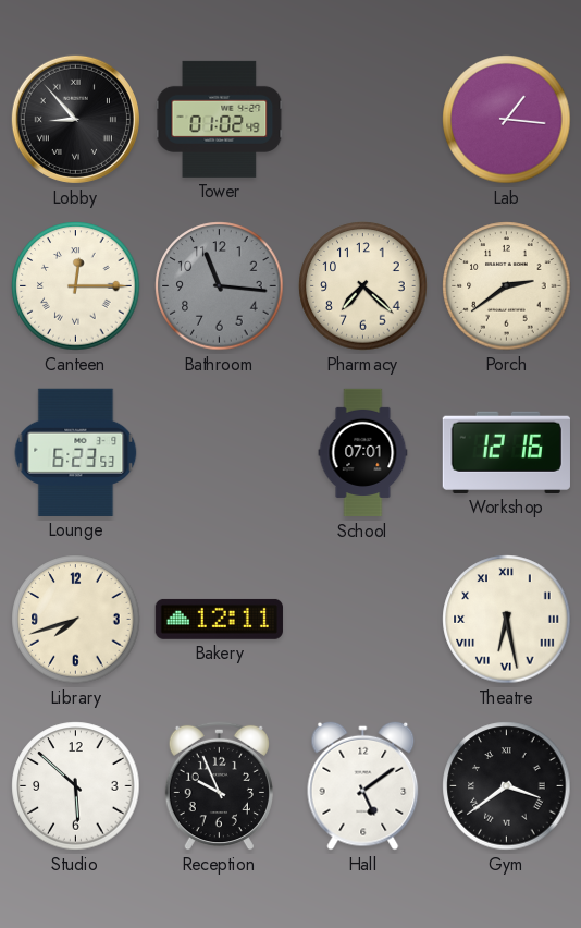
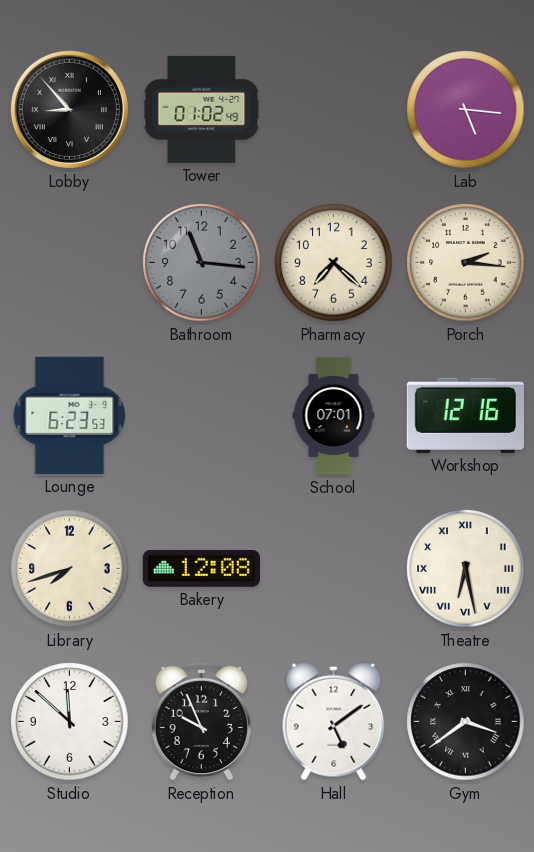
Lab: 1:16 -> 5:16
Canteen: 12:15 -> none
Porch: 2:39 -> 2:16
Bakery: 12:11 -> 12:08
Studio: 5:52 -> 11:52
